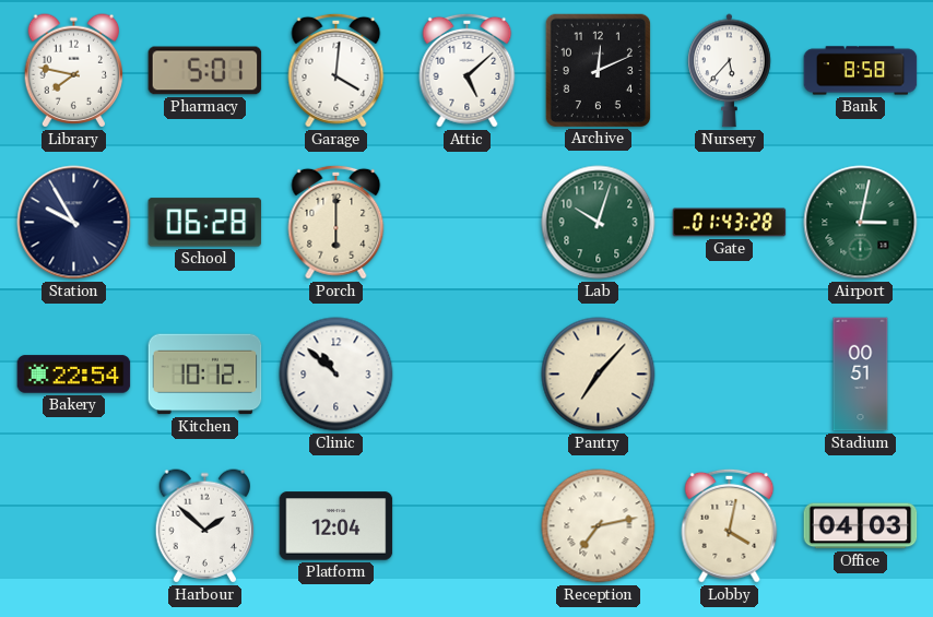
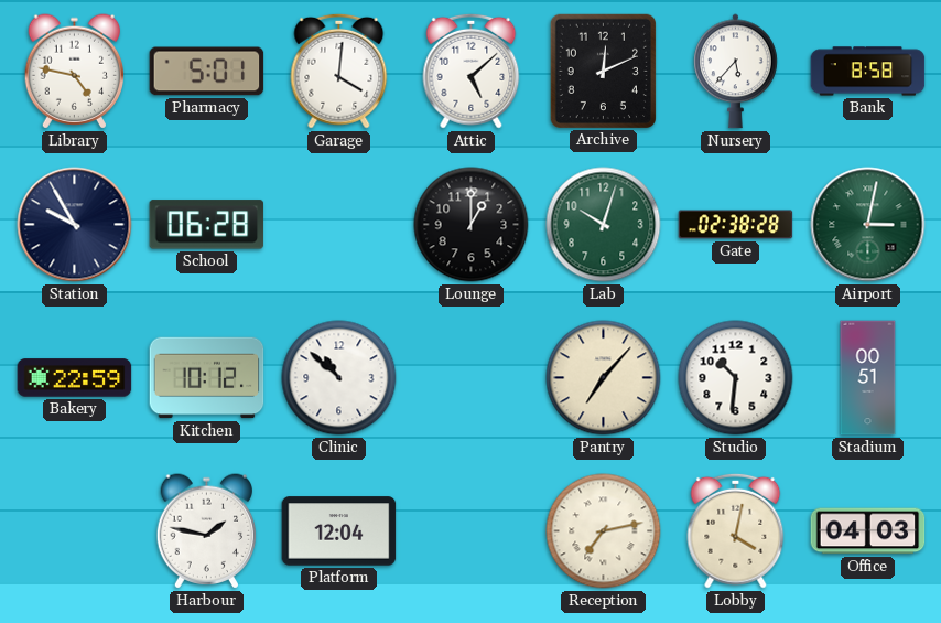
Library: 7:47 -> 4:47
Porch: 6:00 -> none
Lounge: none -> 1:00
Gate: 01:43 -> 02:38
Bakery: 22:54 -> 22:59
Studio: none -> 10:31
Harbour: 1:52 -> 1:47
